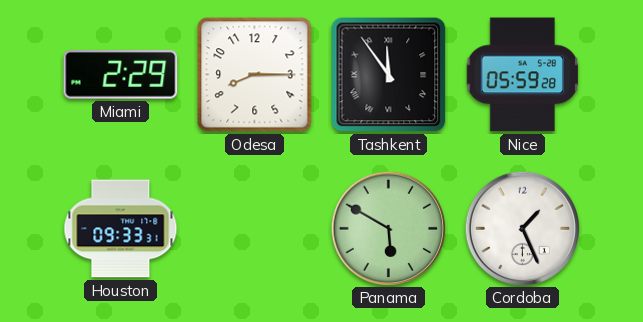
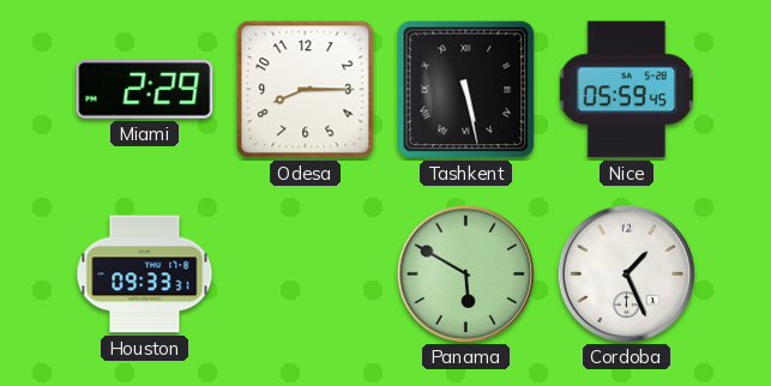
Tashkent: 11:54 -> 5:28
Nice: 05:59:28 -> 05:59:45
